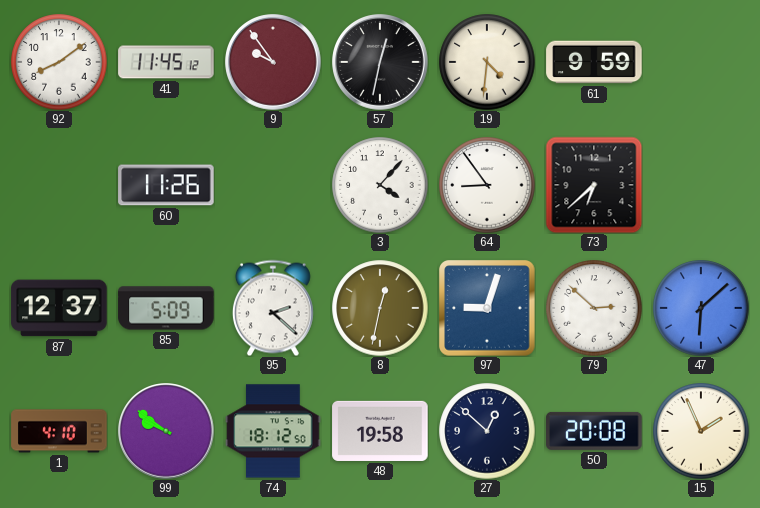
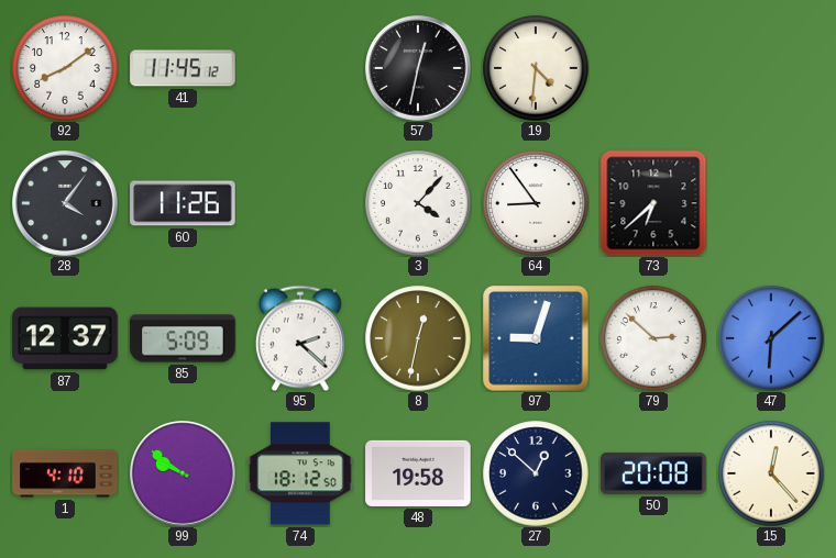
9: 9:54 -> none
61: 9:59 -> none
28: none -> 4:06
15: 1:56 -> 12:23
